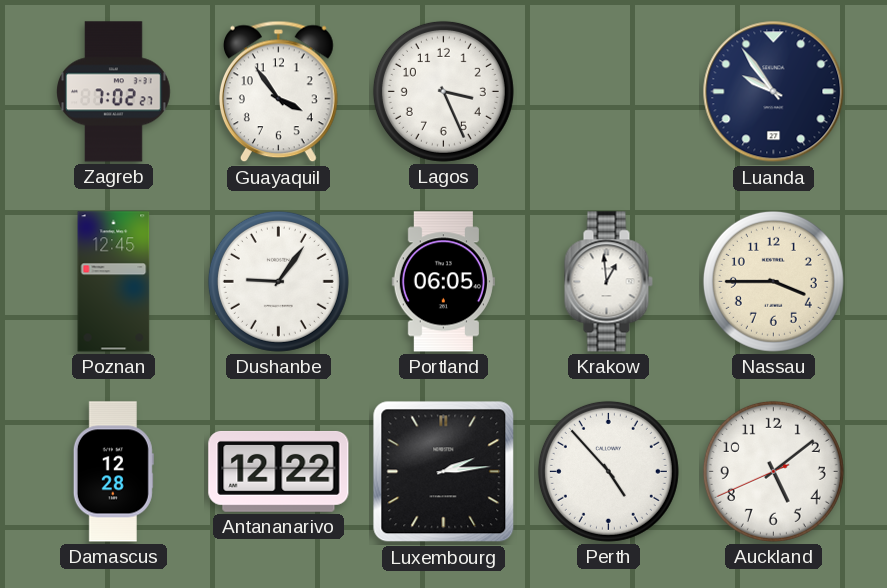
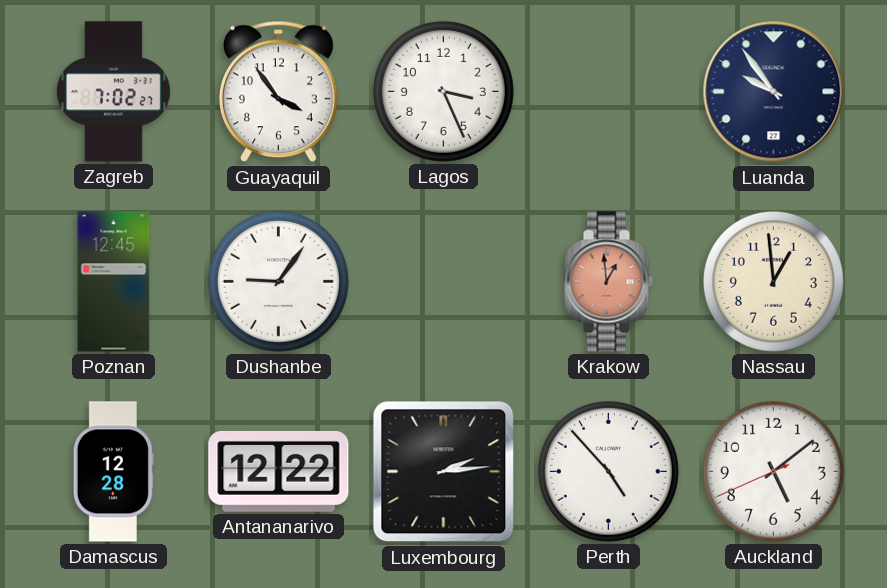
Portland: 06:05 -> none
Krakow dial: white -> salmon
Nassau: 3:45 -> 12:59
